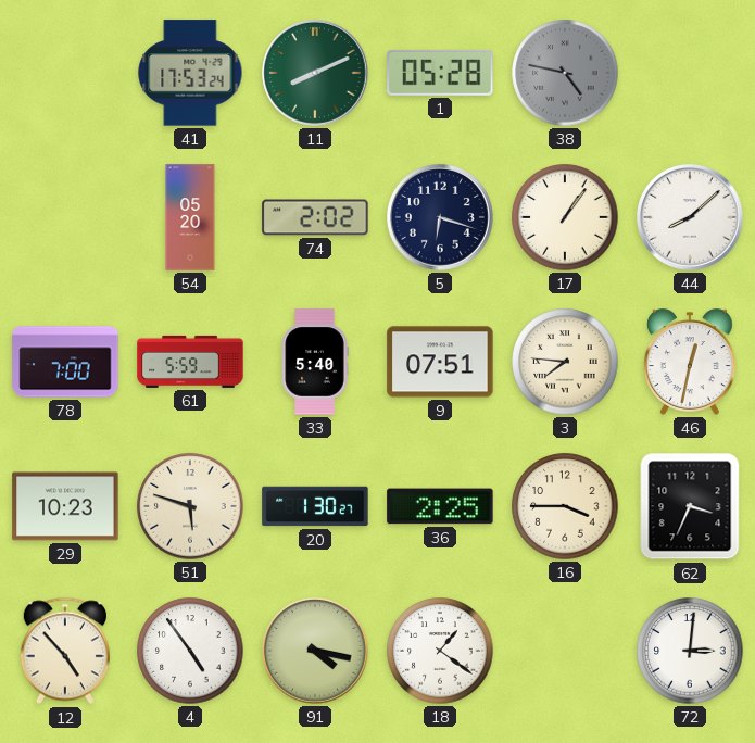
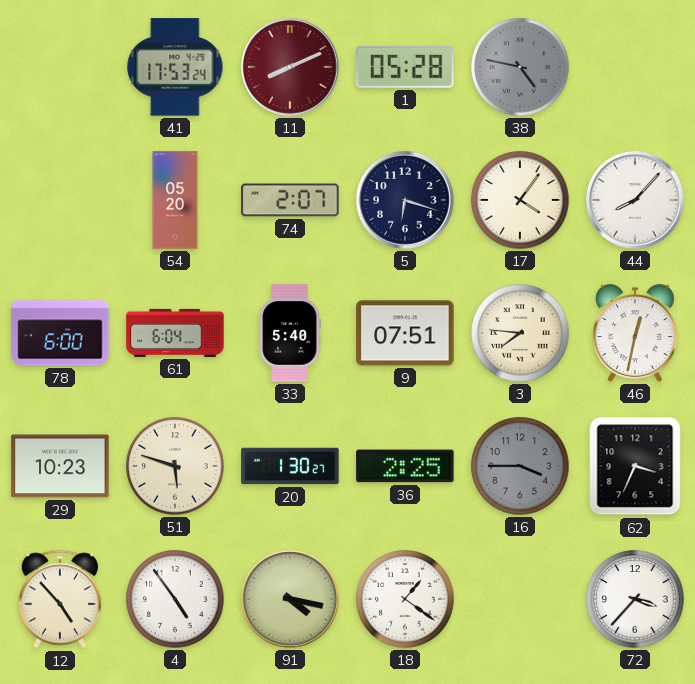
11 dial: green -> burgundy
74: 2:02 -> 2:07
17: 1:06 -> 4:06
44: 8:08 -> 8:07
78: 7:00 -> 6:00
61: 5:59 -> 6:04
16 dial: cream -> grey
72: 3:01 -> 3:37
